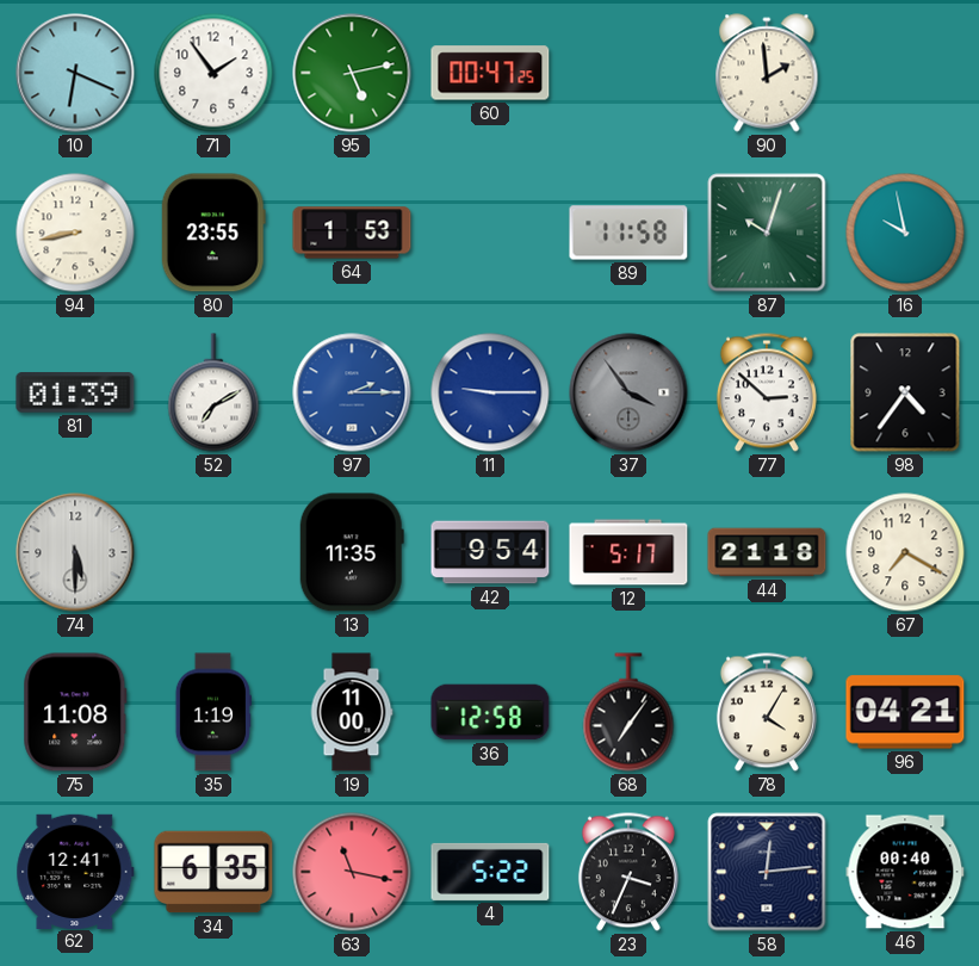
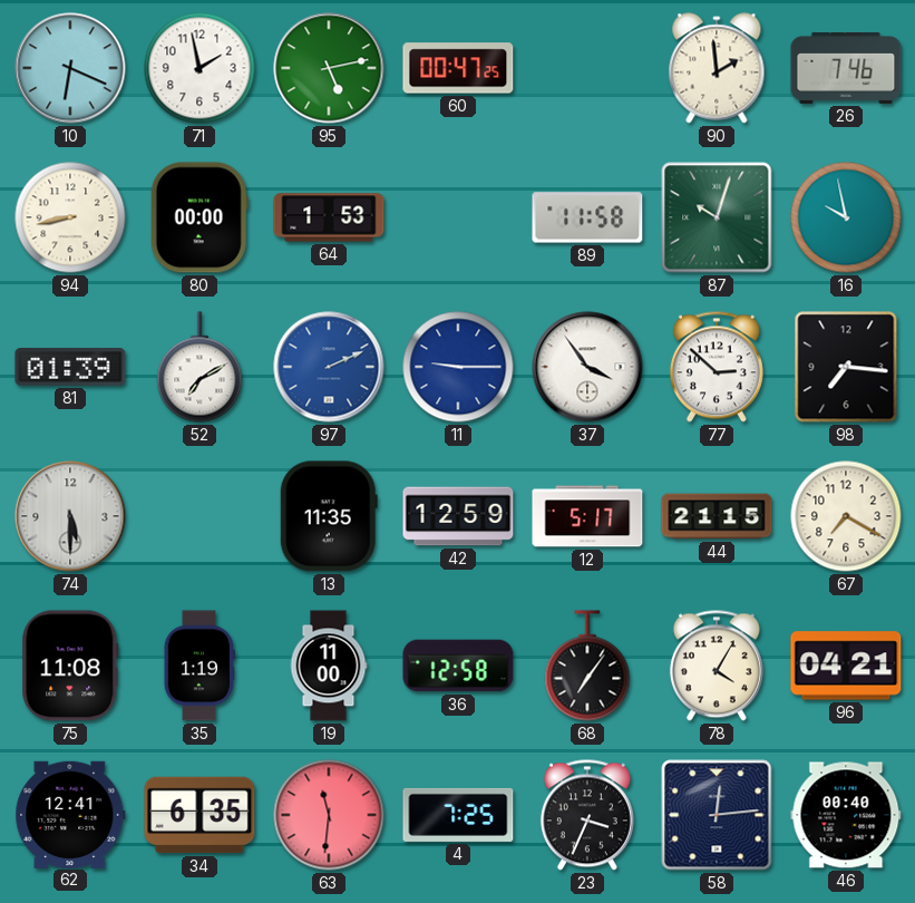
71: 1:54 -> 1:58
26: none -> 7:46
80: 23:55 -> 00:00
97: 2:15 -> 2:11
37 dial: grey -> white
98: 4:36 -> 7:16
42: 9:54 -> 12:59
44: 21:18 -> 21:15
63: 11:17 -> 11:31
4: 5:22 -> 7:25
